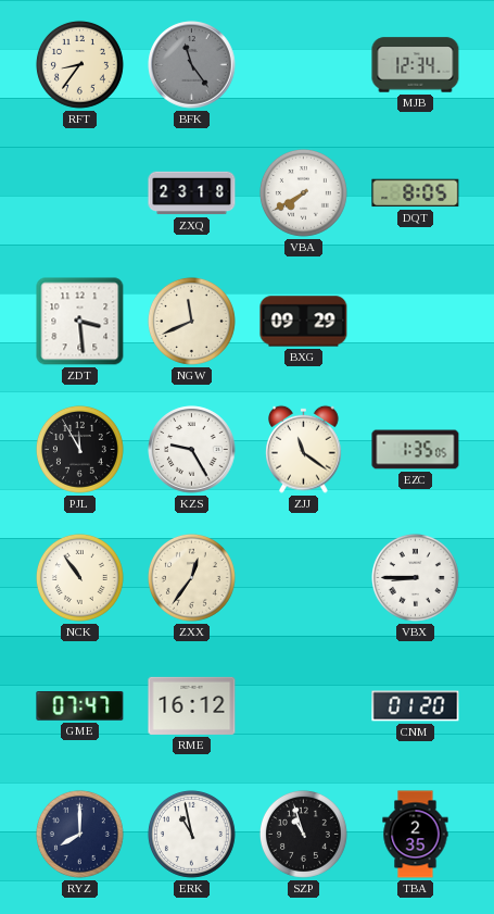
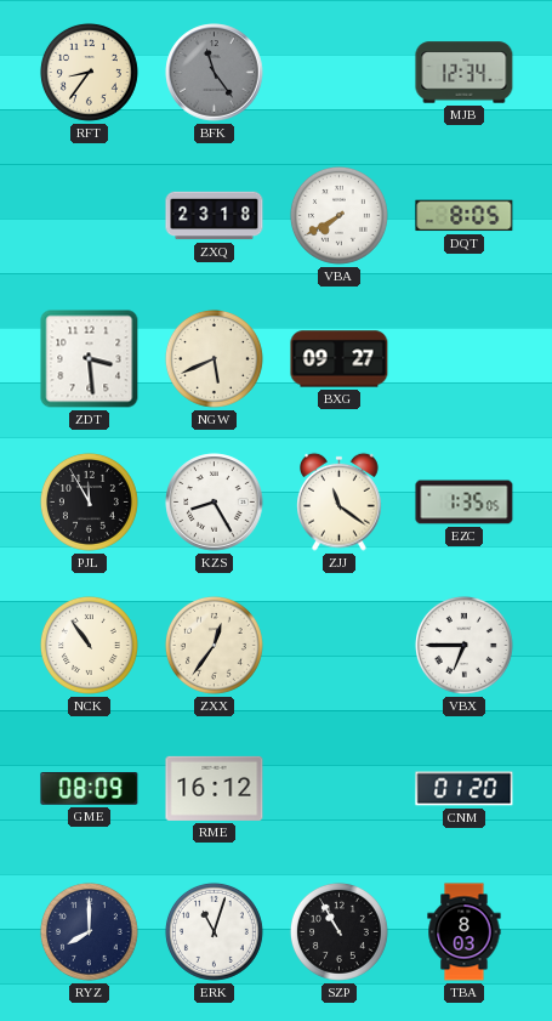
NGW: 11:41 -> 5:41
BXG: 09:29 -> 09:27
KZS: 9:25 -> 8:25
VBX: 8:45 -> 6:45
GME: 07:47 -> 08:09
ERK: 10:58 -> 11:03
SZP: 10:57 -> 10:55
TBA: 2:35 -> 8:03
